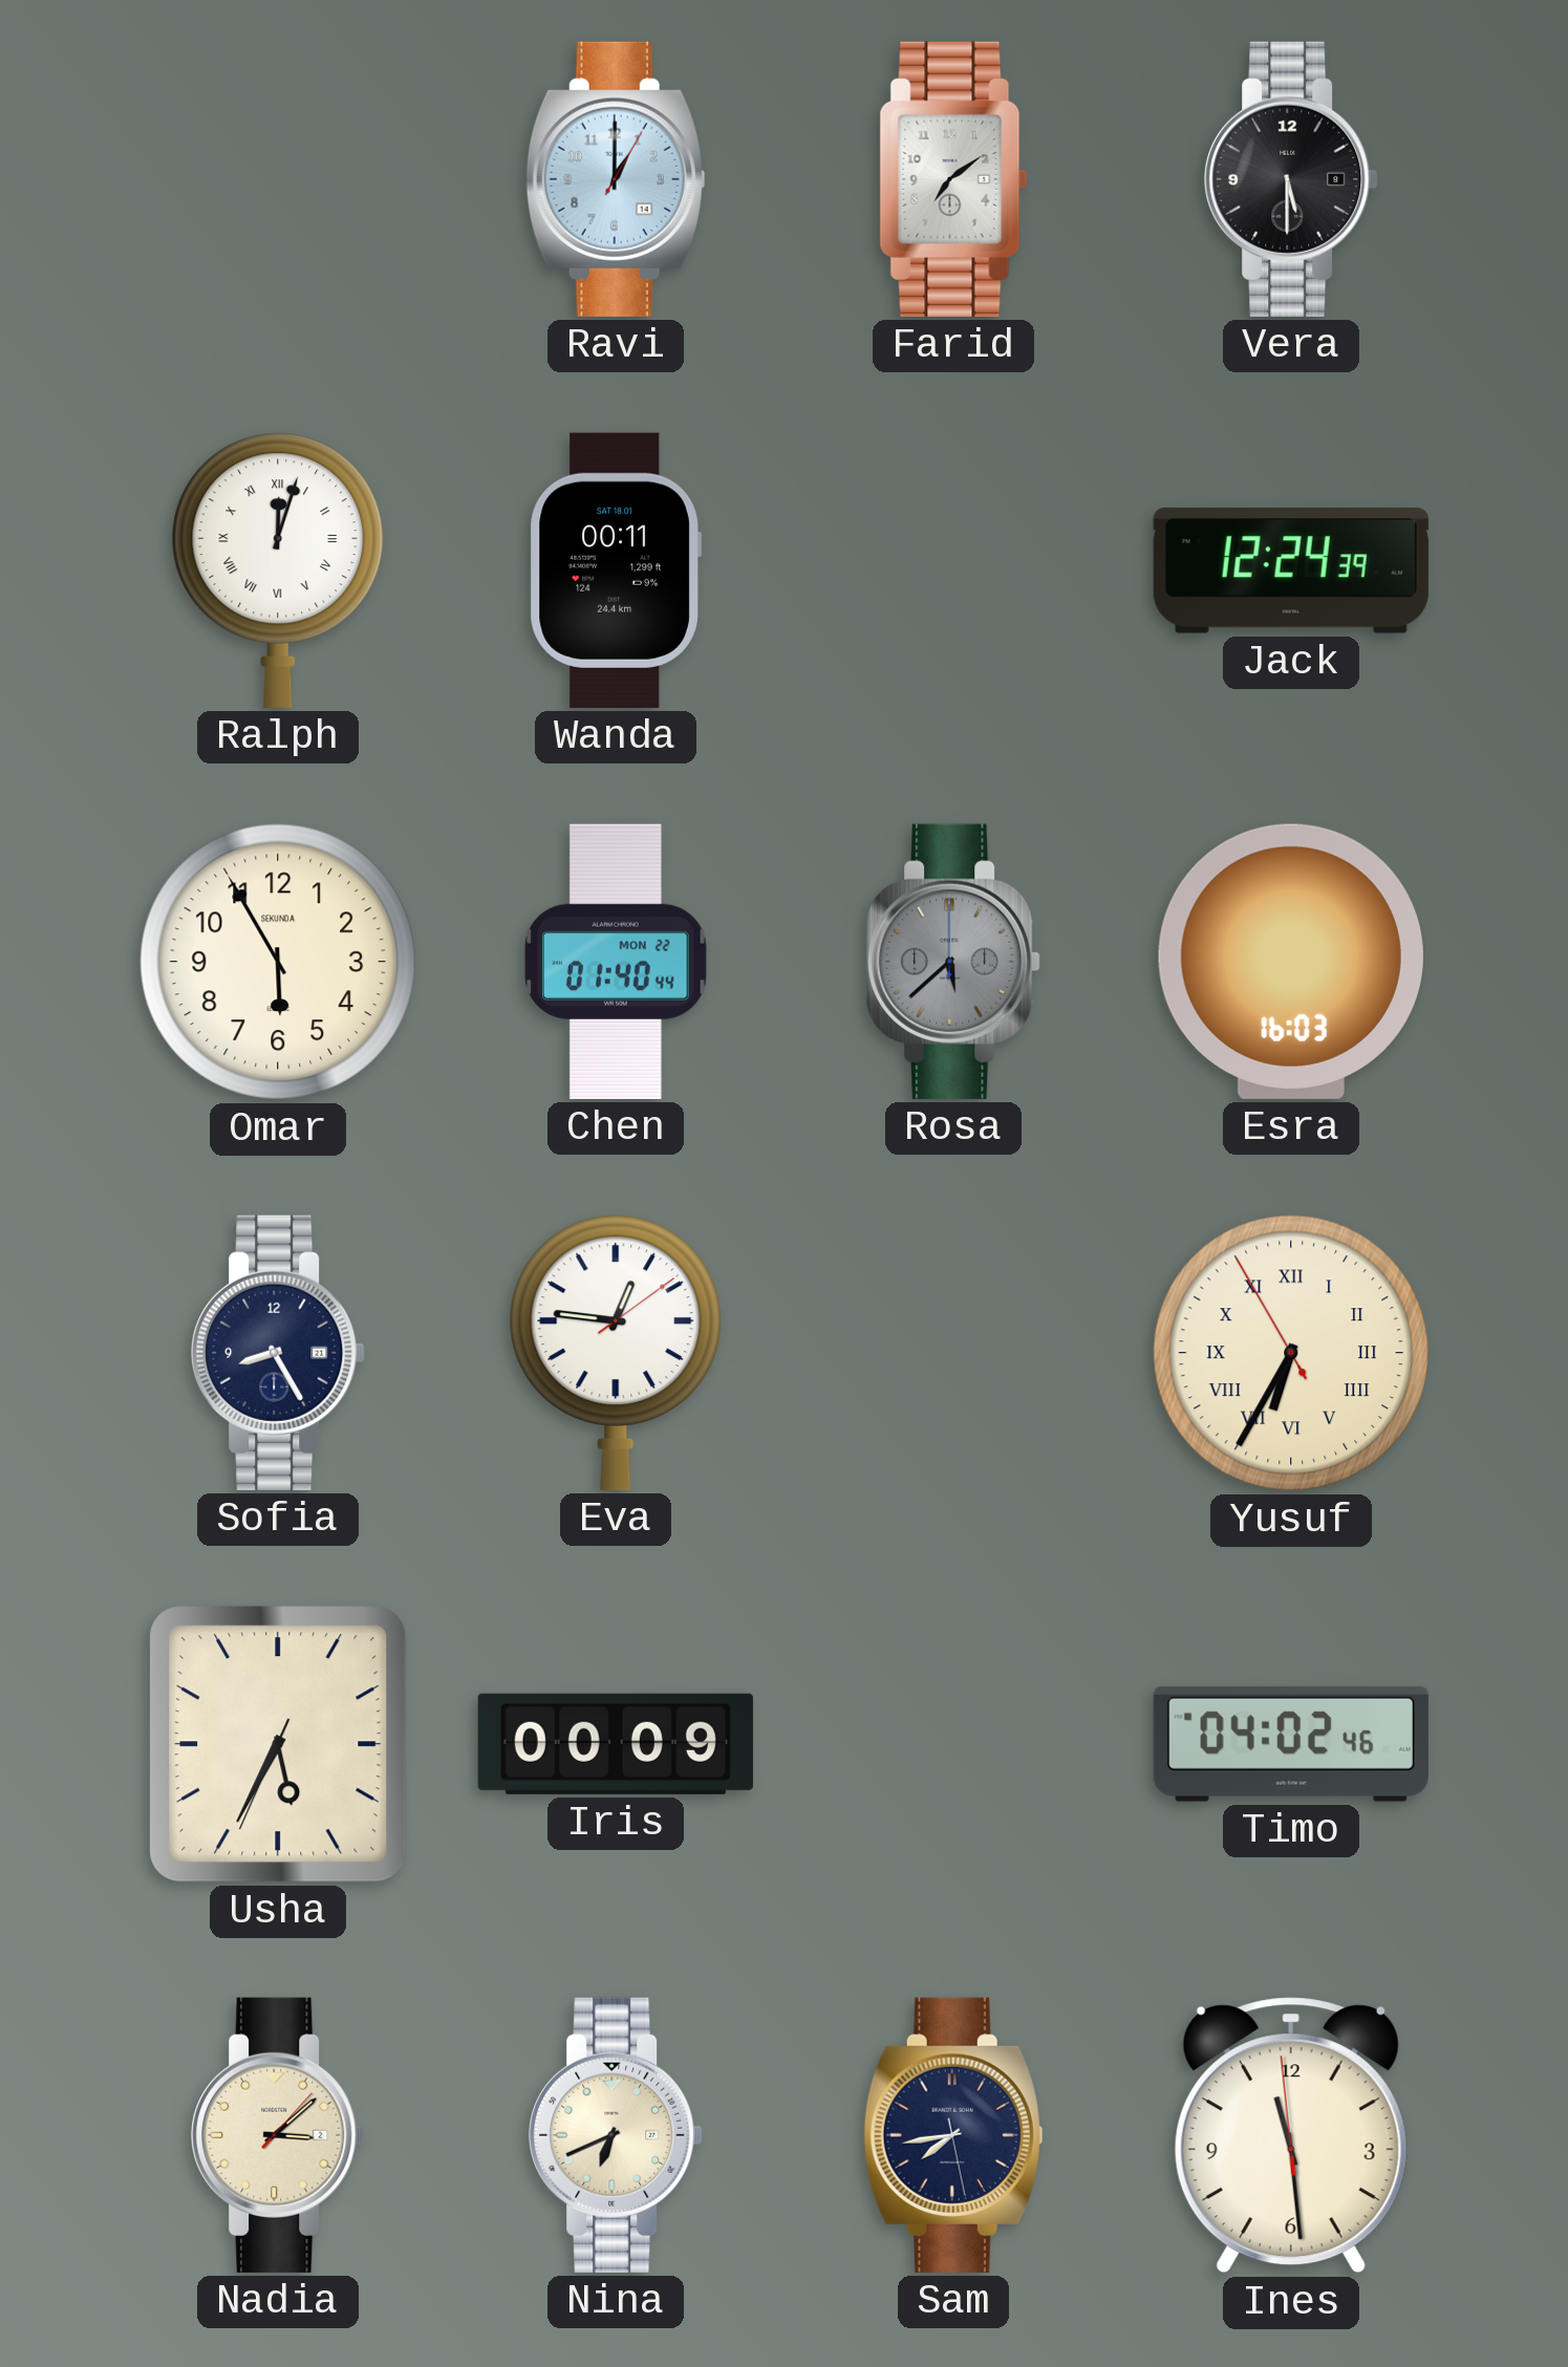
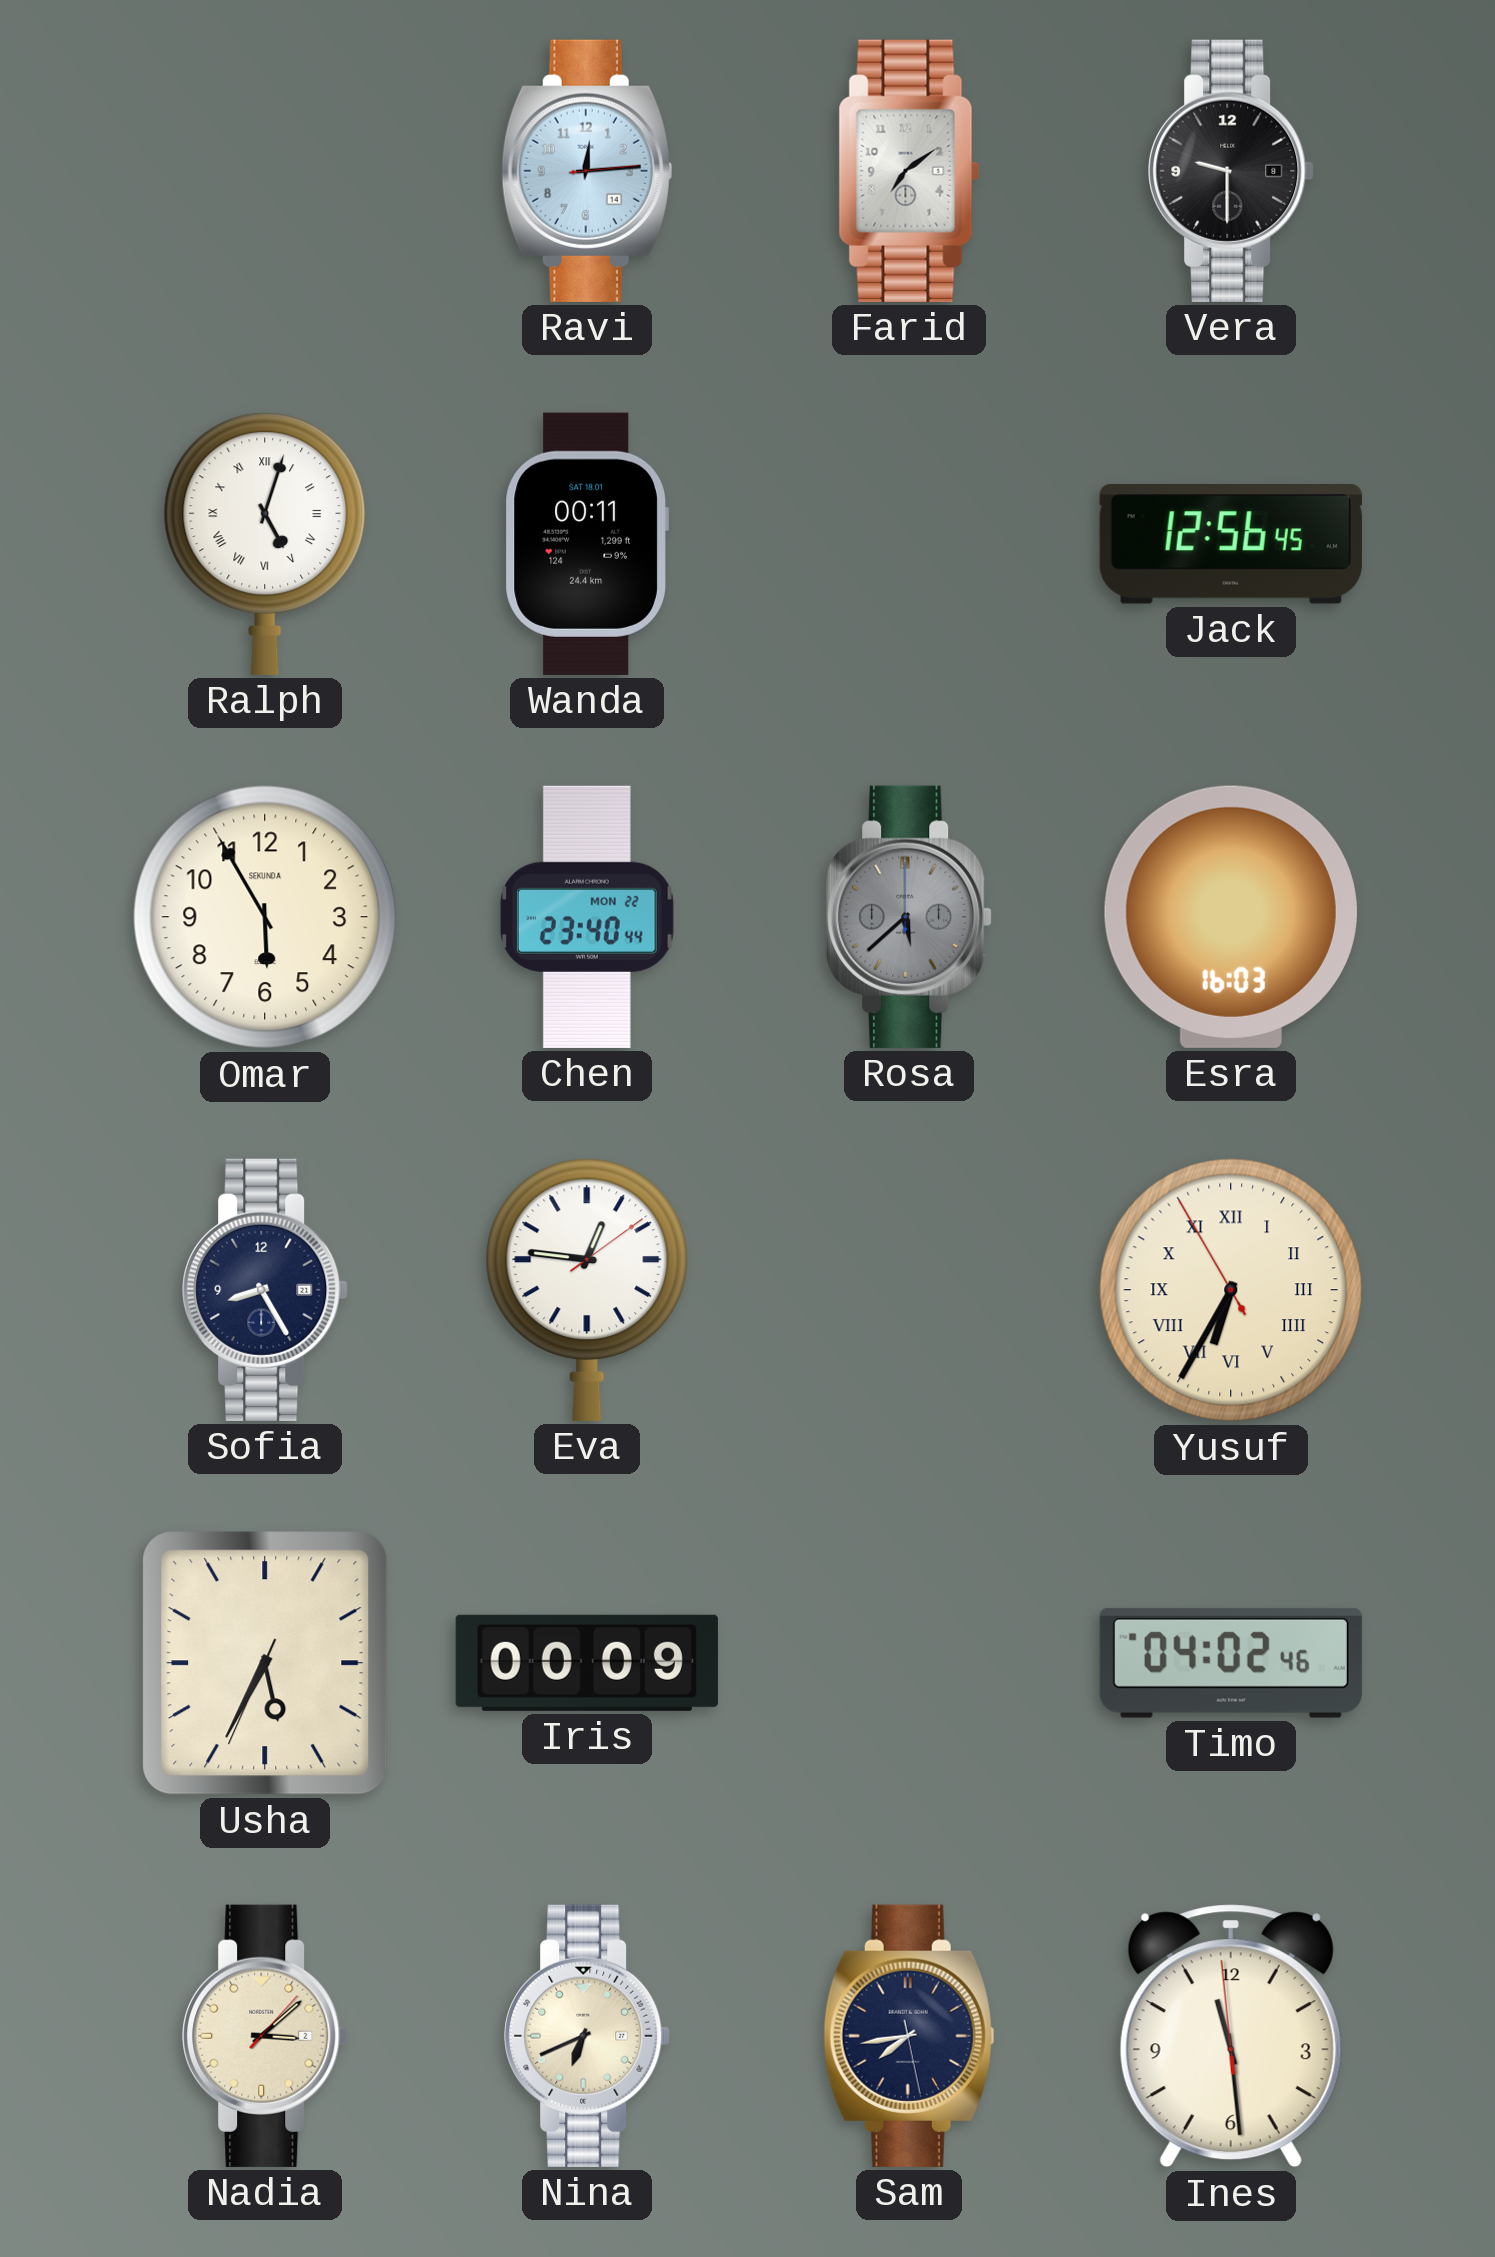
Ravi: 1:00 -> 12:14
Vera: 5:30 -> 9:30
Ralph: 12:03 -> 5:03
Jack: 12:24 -> 12:56
Chen: 01:40 -> 23:40
